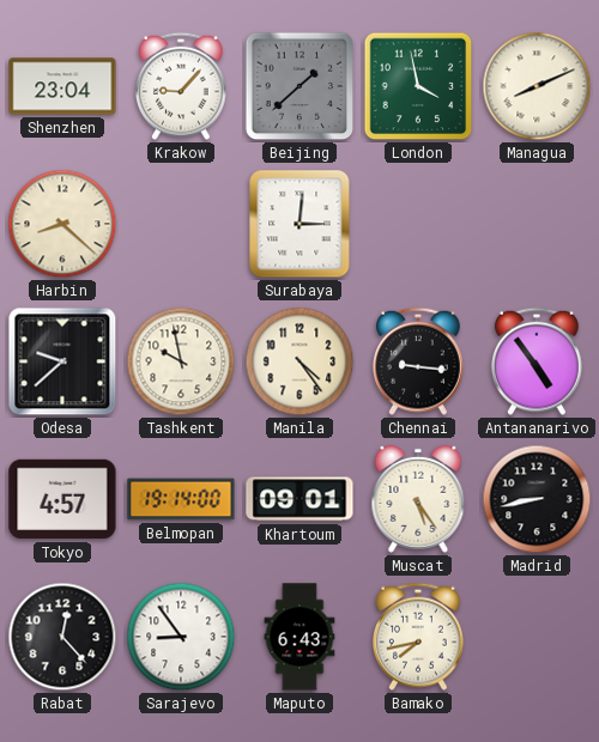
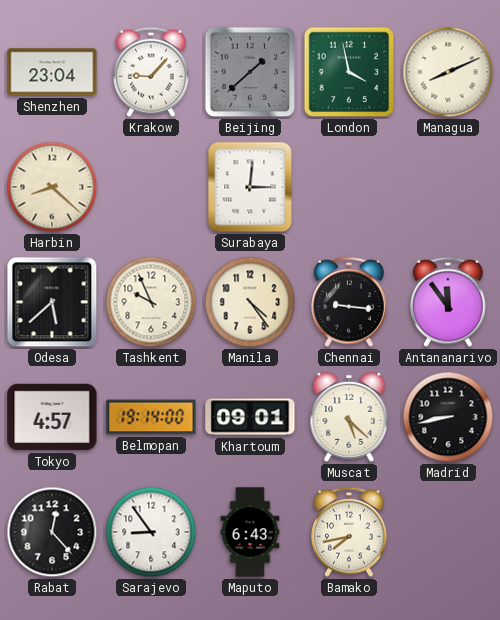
Odesa: 9:38 -> 5:38
Tashkent: 9:58 -> 9:56
Antananarivo: 4:54 -> 11:54
Muscat: 5:24 -> 5:22
